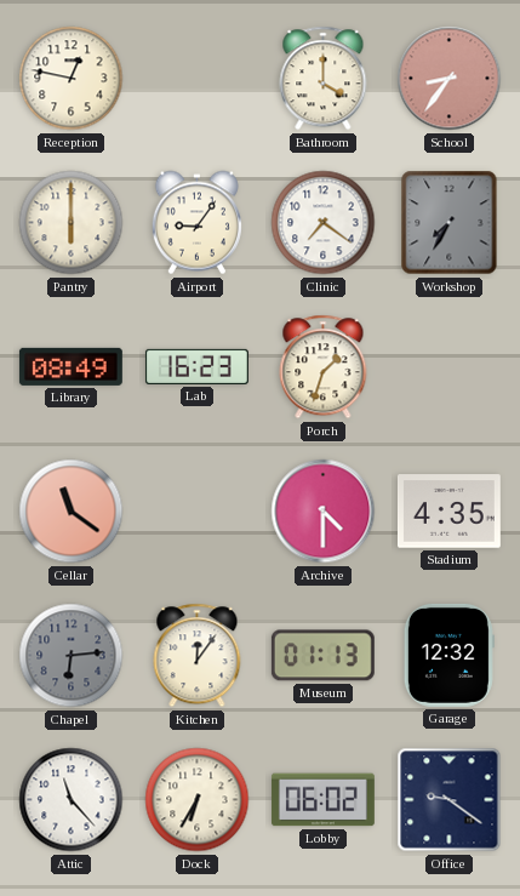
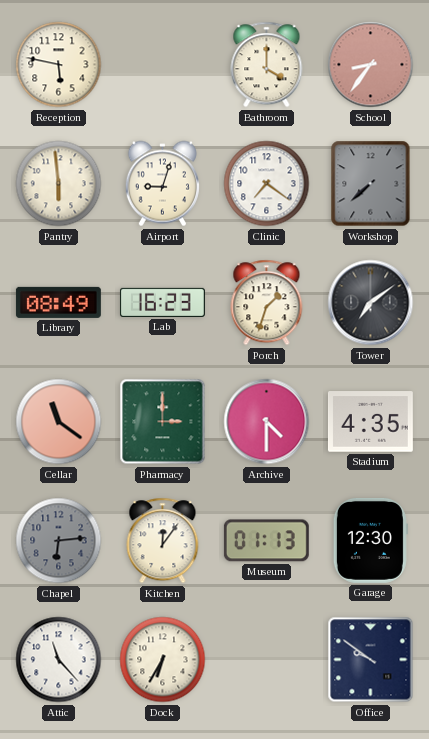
Reception: 12:47 -> 5:47
Pantry: 6:00 -> 5:59
Airport: 9:06 -> 9:03
Workshop: 7:35 -> 7:38
Tower: none -> 7:09
Pharmacy: none -> 3:00
Garage: 12:32 -> 12:30
Lobby: 06:02 -> none
Office: 9:21 -> 9:51
